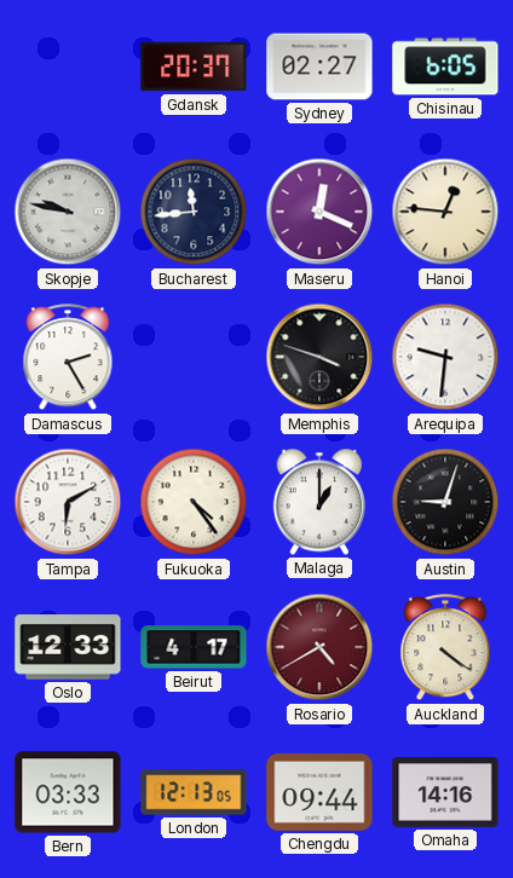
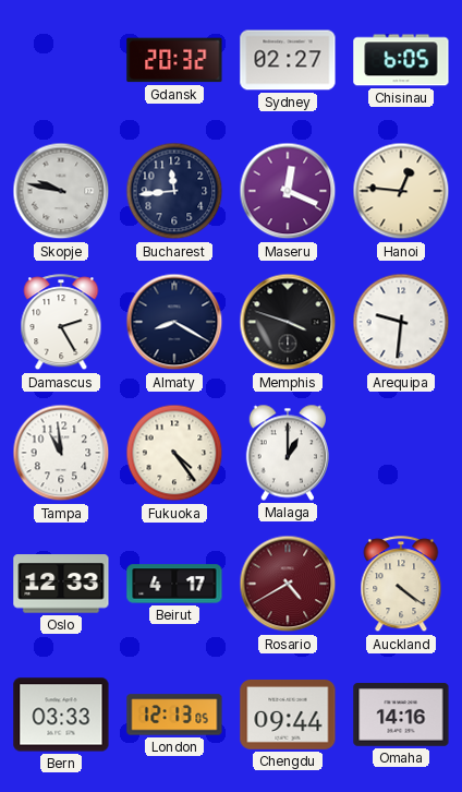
Gdansk: 20:37 -> 20:32
Almaty: none -> 8:20
Tampa: 6:10 -> 10:59
Austin: 9:03 -> none
